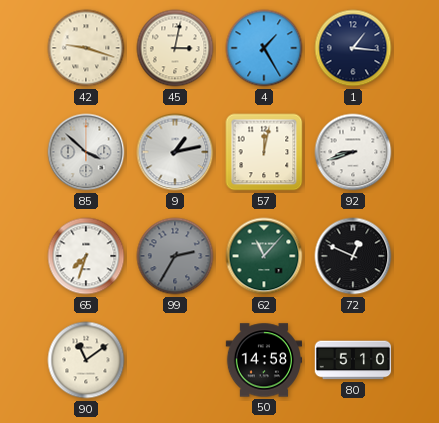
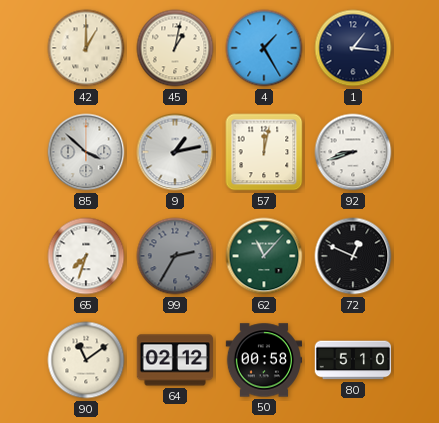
42: 9:18 -> 1:00
45: 3:02 -> 1:02
64: none -> 02:12
50: 14:58 -> 00:58
